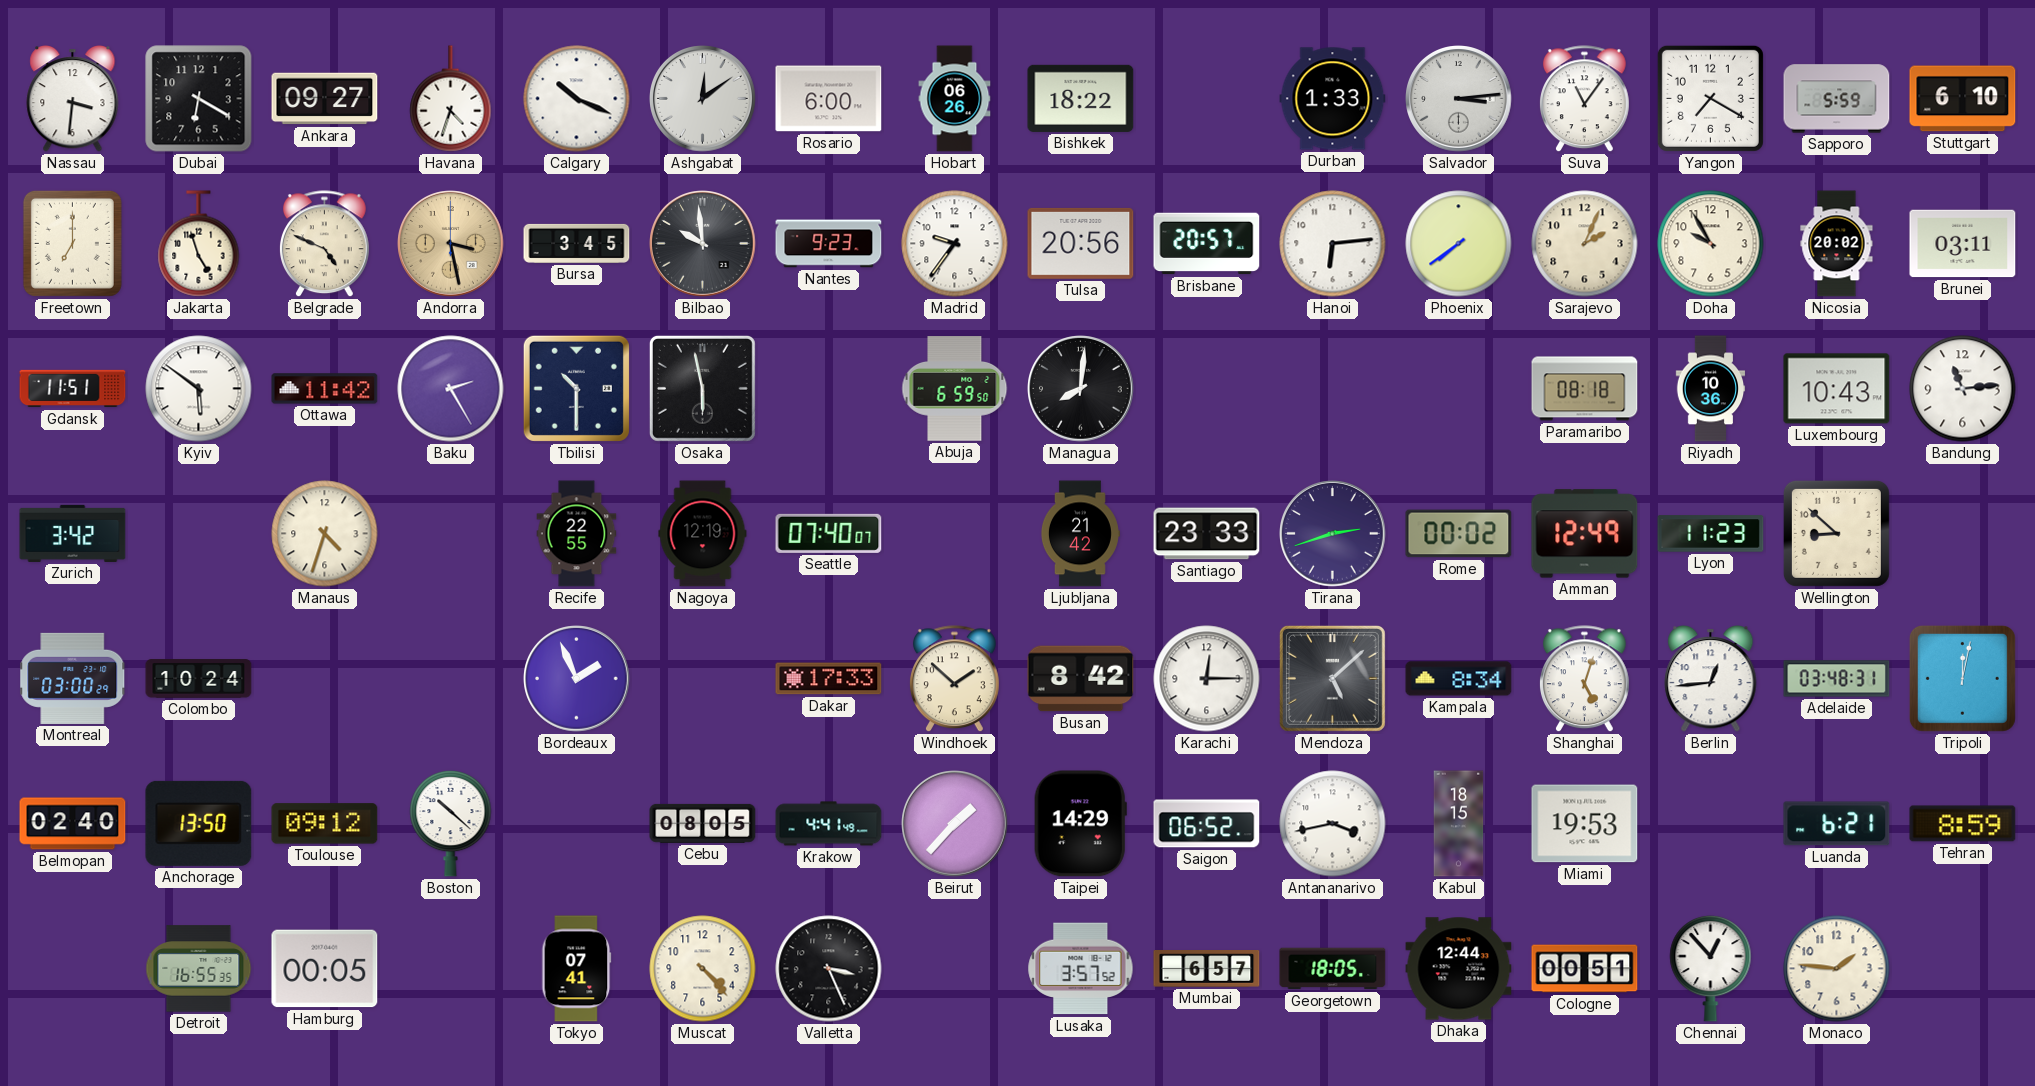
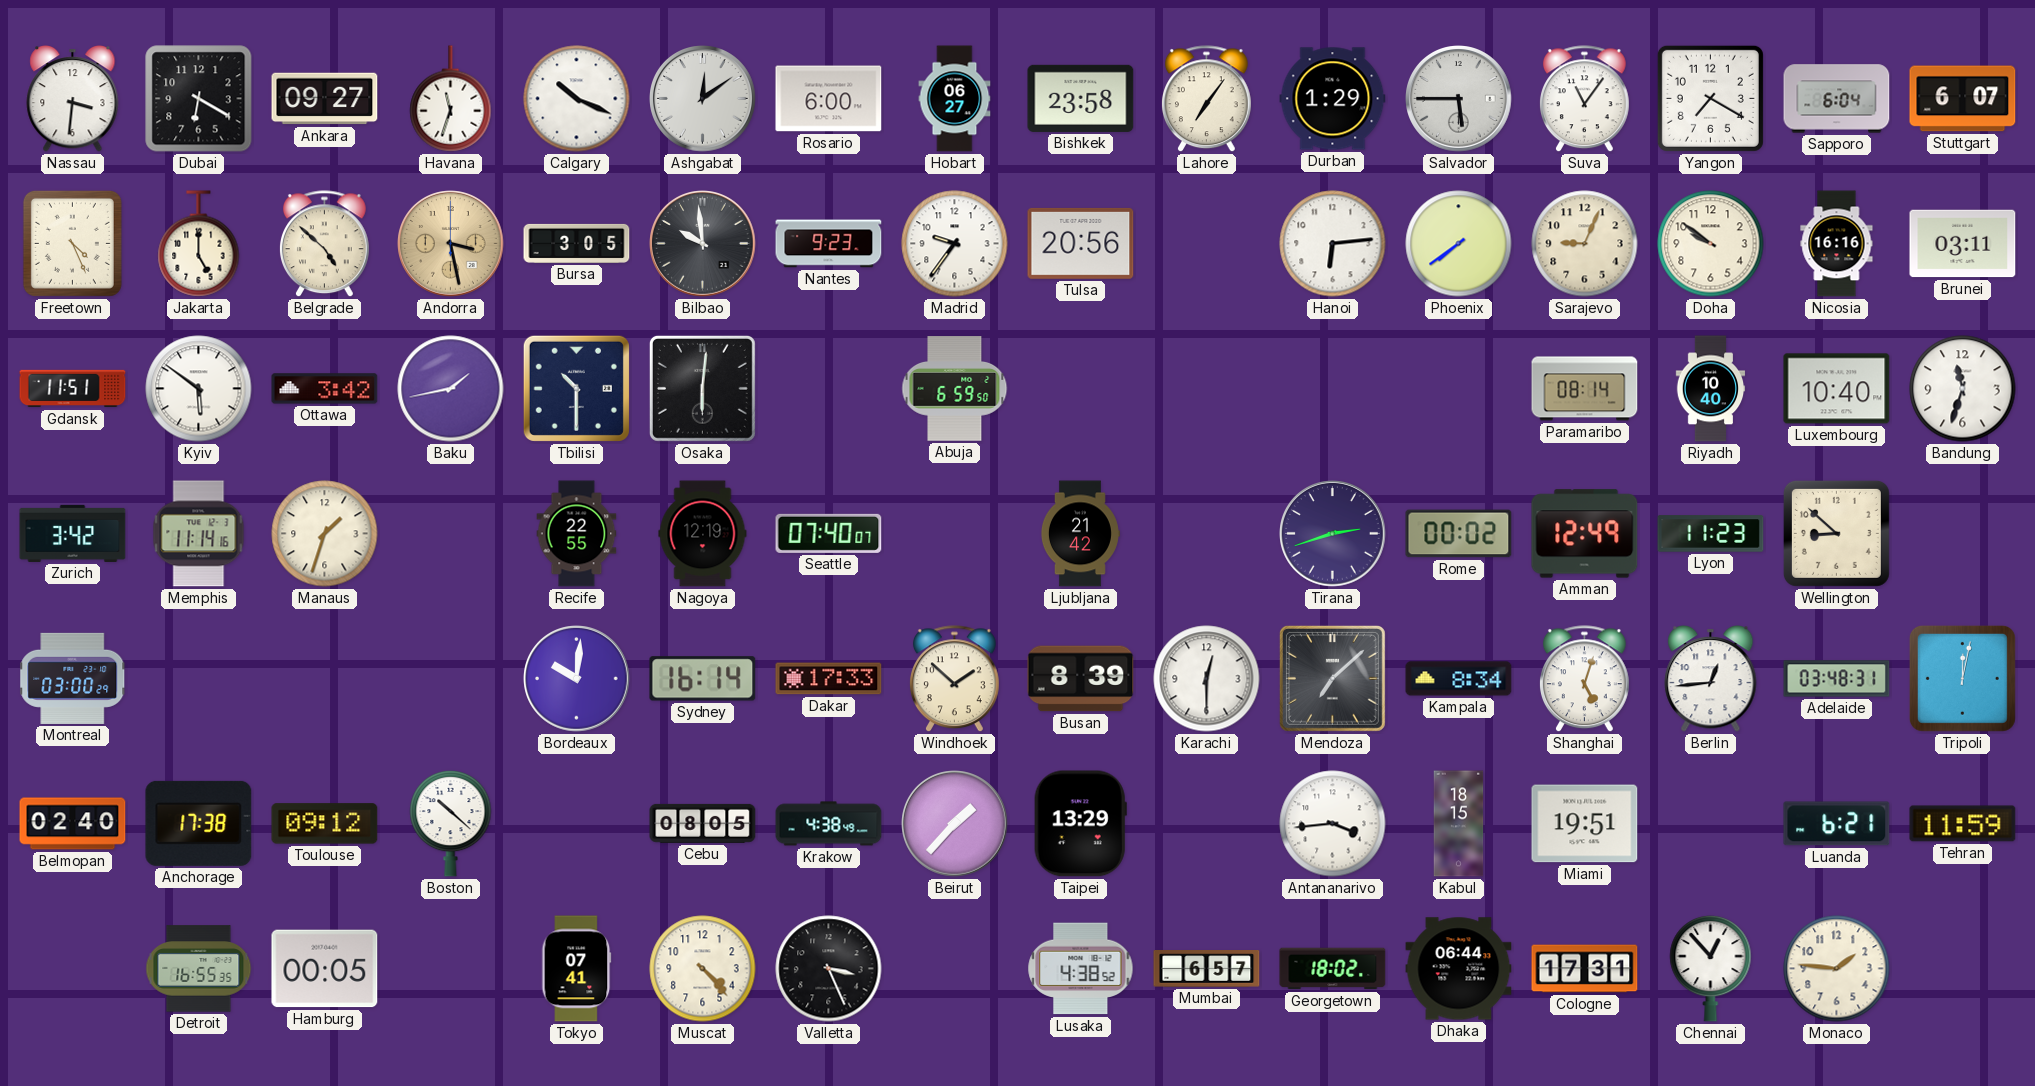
Havana: 4:33 -> 11:33
Hobart: 06:26 -> 06:27
Bishkek: 18:22 -> 23:58
Lahore: none -> 7:06
Durban: 1:33 -> 1:29
Salvador: 3:14 -> 5:45
Sapporo: 5:59 -> 6:04
Stuttgart: 6:10 -> 6:07
Freetown: 7:00 -> 4:26
Jakarta: 4:57 -> 5:00
Belgrade: 4:49 -> 4:52
Bursa: 3:45 -> 3:05
Brisbane: 20:57 -> none
Sarajevo: 2:04 -> 9:04
Doha: 9:55 -> 9:51
Nicosia: 20:02 -> 16:16
Ottawa: 11:42 -> 3:42
Baku: 2:25 -> 1:43
Osaka: 5:58 -> 6:01
Managua: 8:01 -> none
Paramaribo: 08:18 -> 08:14
Riyadh: 10:36 -> 10:40
Luxembourg: 10:43 -> 10:40
Bandung: 11:14 -> 11:33
Memphis: none -> 11:14
Manaus: 4:33 -> 1:33
Santiago: 23:33 -> none
Colombo: 10:24 -> none
Bordeaux: 1:56 -> 10:01
Sydney: none -> 16:14
Busan: 8:42 -> 8:39
Karachi: 12:15 -> 12:30
Mendoza: 5:08 -> 7:08
Anchorage: 13:50 -> 17:38
Krakow: 4:41 -> 4:38
Taipei: 14:29 -> 13:29
Saigon: 06:52 -> none
Antananarivo: 3:43 -> 3:44
Miami: 19:53 -> 19:51
Tehran: 8:59 -> 11:59
Lusaka: 3:57 -> 4:38
Georgetown: 18:05 -> 18:02
Dhaka: 12:44 -> 06:44
Cologne: 00:51 -> 17:31
